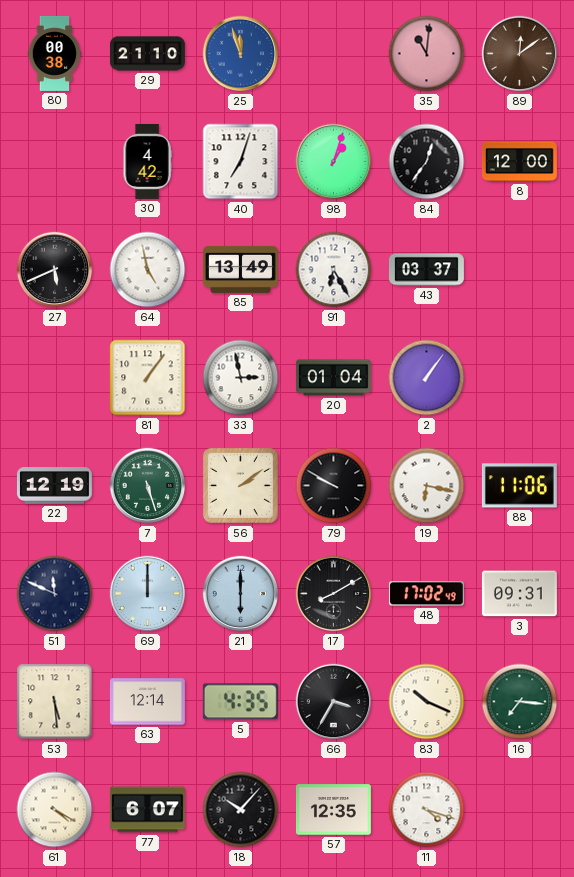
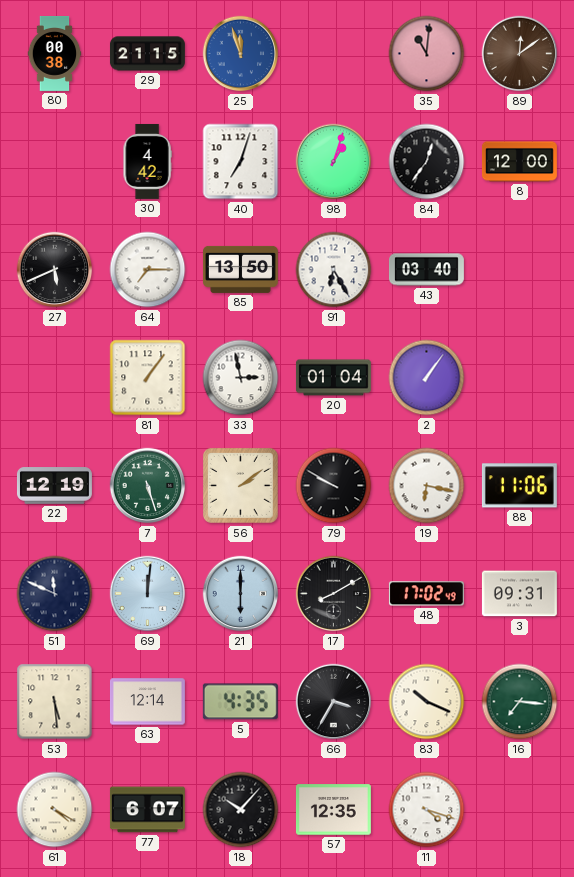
29: 21:10 -> 21:15
64: 4:58 -> 7:15
85: 13:49 -> 13:50
43: 03:37 -> 03:40
69: 12:00 -> 12:01
